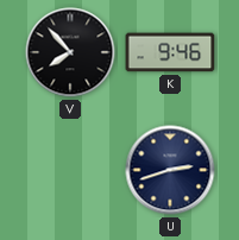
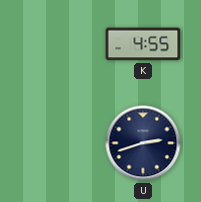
V: 7:53 -> none
K: 9:46 -> 4:55
